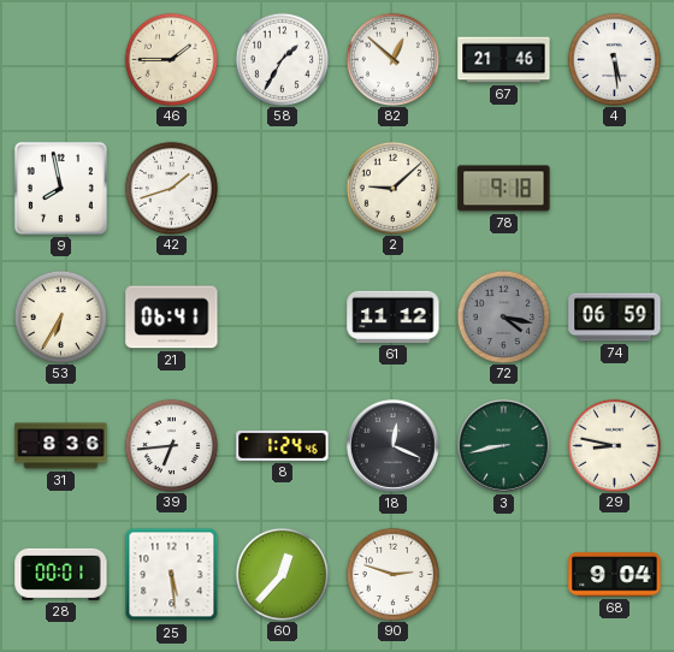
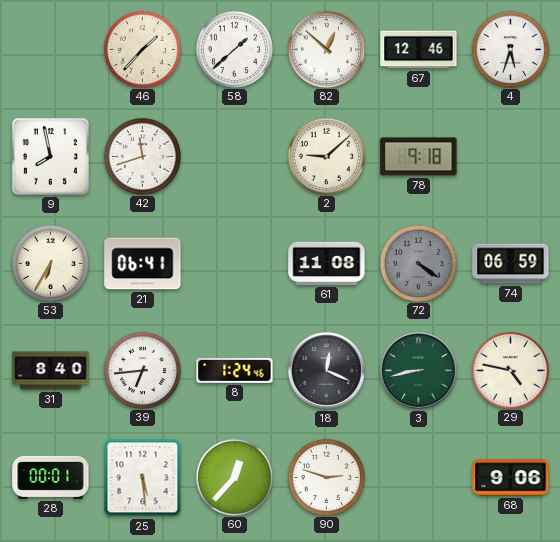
46: 1:45 -> 1:37
58: 1:35 -> 1:38
67: 21:46 -> 12:46
4: 5:29 -> 5:33
42: 1:42 -> 11:42
61: 11:12 -> 11:08
72: 4:17 -> 4:21
31: 8:36 -> 8:40
29: 8:47 -> 4:47
68: 9:04 -> 9:06
